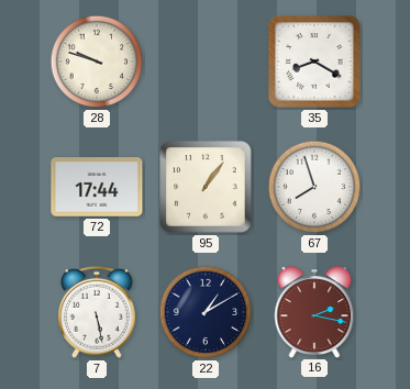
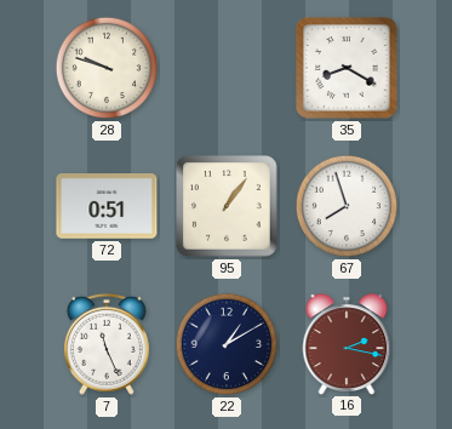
72: 17:44 -> 0:51
7: 5:28 -> 11:26
